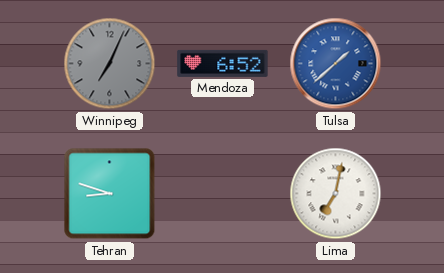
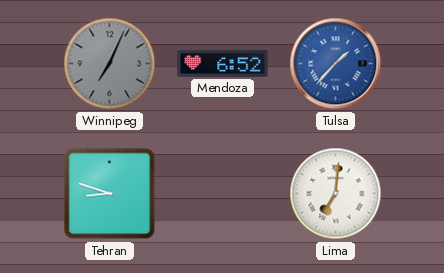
Tulsa: 1:38 -> 1:37
Lima: 7:02 -> 7:01
